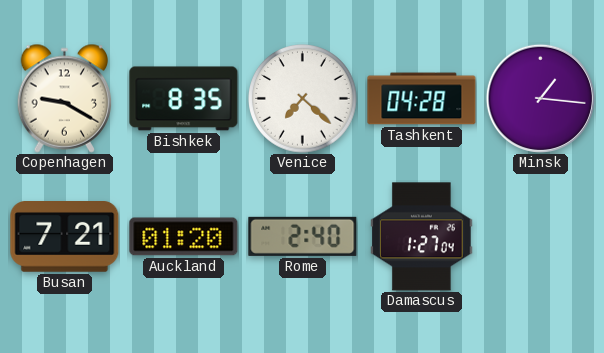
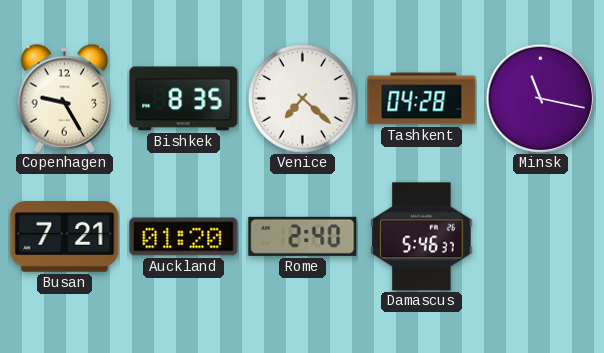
Copenhagen: 9:20 -> 9:25
Minsk: 1:16 -> 11:17
Damascus: 1:27 -> 5:46
